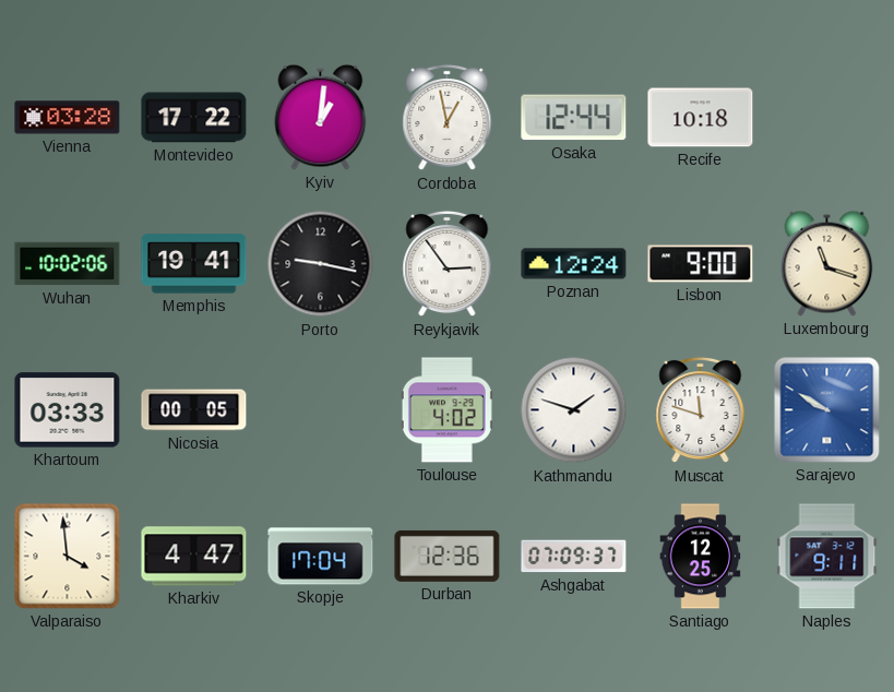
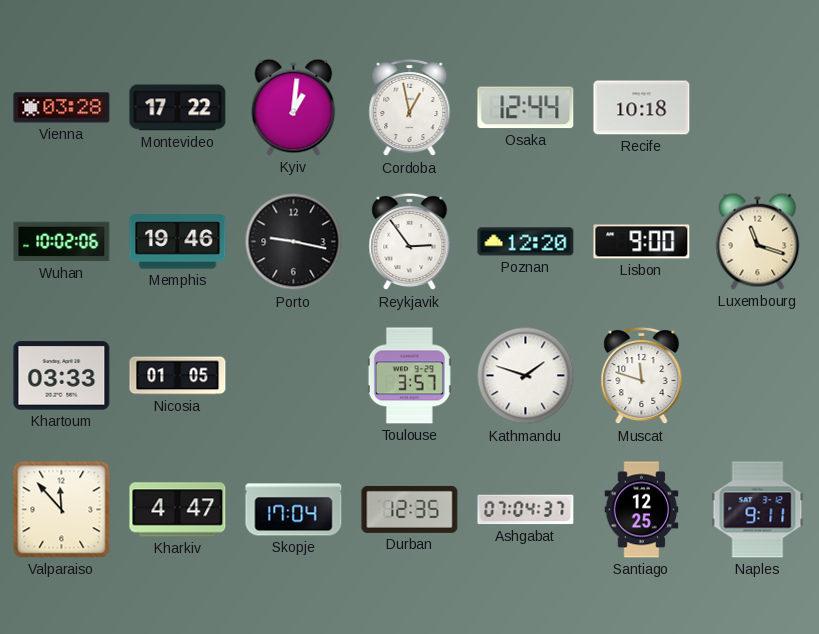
Memphis: 19:41 -> 19:46
Poznan: 12:24 -> 12:20
Nicosia: 00:05 -> 01:05
Toulouse: 4:02 -> 3:57
Sarajevo: 9:50 -> none
Valparaiso: 3:59 -> 11:53
Durban: 12:36 -> 12:35
Ashgabat: 07:09 -> 07:04
